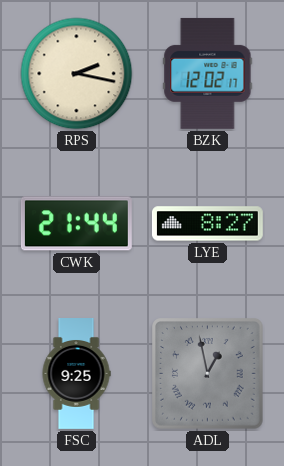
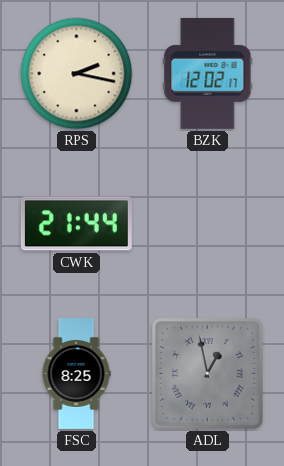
LYE: 8:27 -> none
FSC: 9:25 -> 8:25
